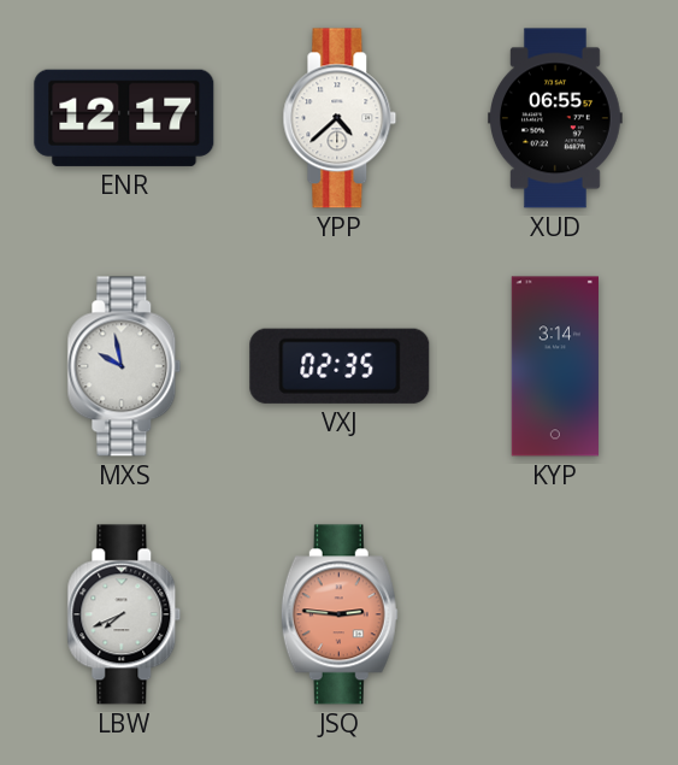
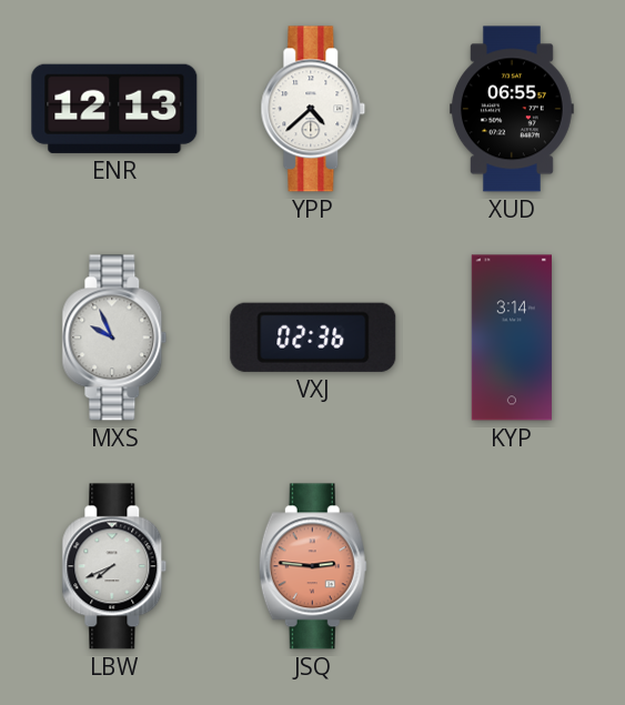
ENR: 12:17 -> 12:13
MXS: 9:58 -> 9:56
VXJ: 02:35 -> 02:36
